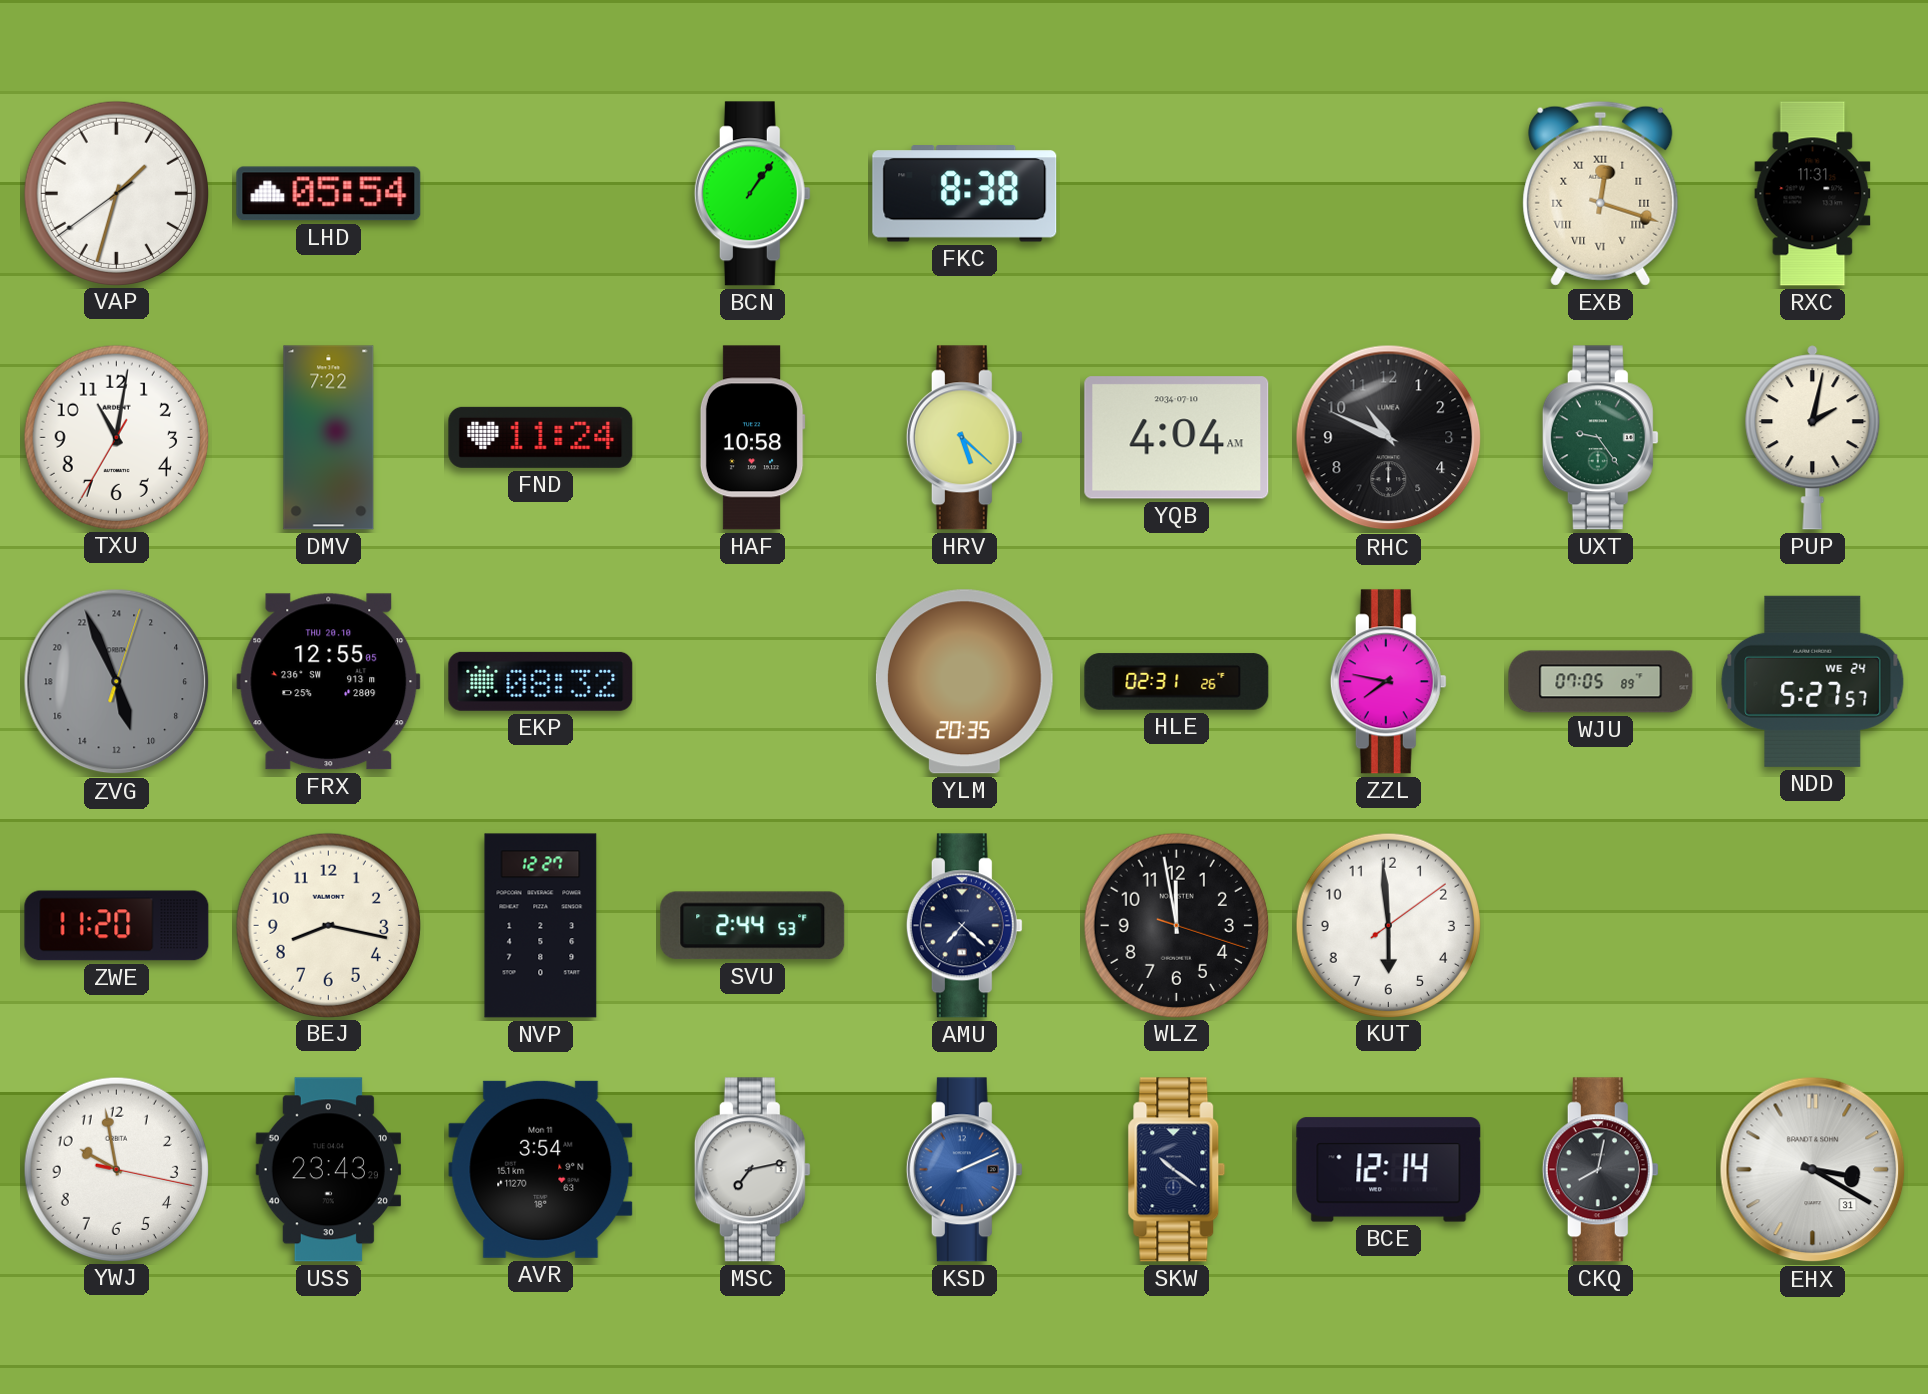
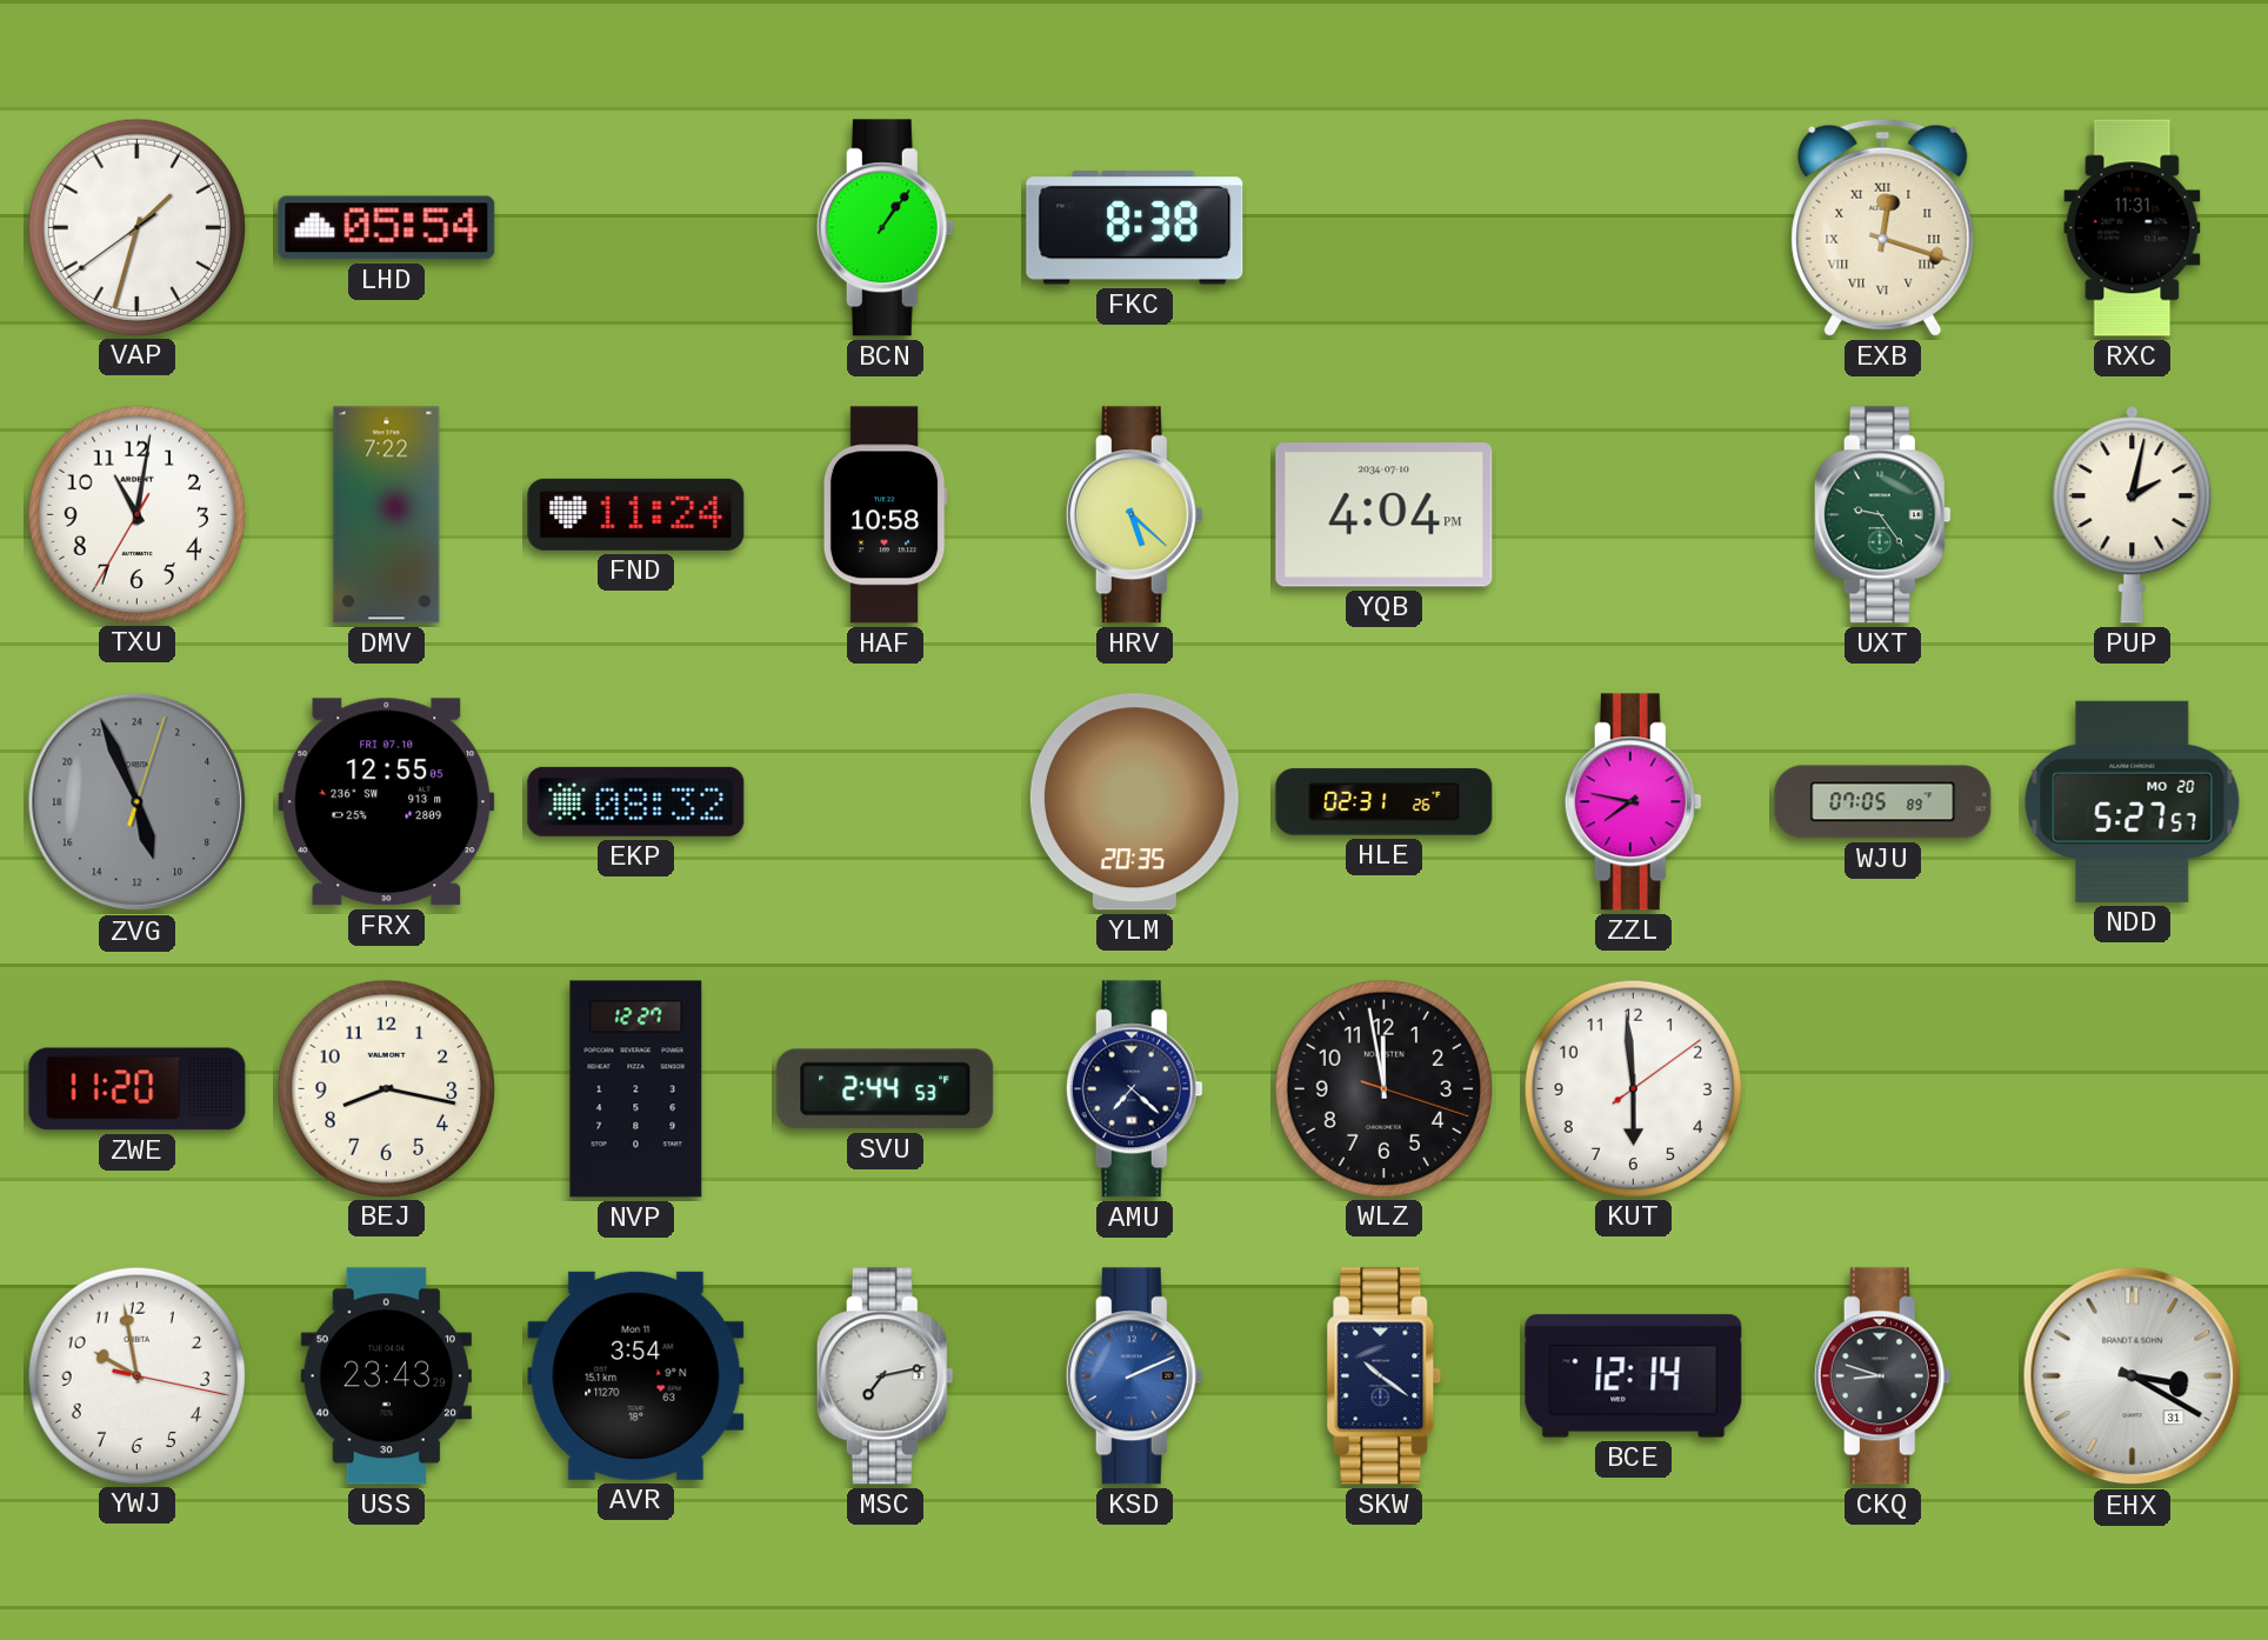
YQB: 4:04 AM -> 4:04 PM
RHC: 10:49 -> none
FRX date: THU 20.10 -> FRI 07.10
NDD date: WE 24 -> MO 20
CKQ: 8:02 -> 8:48
